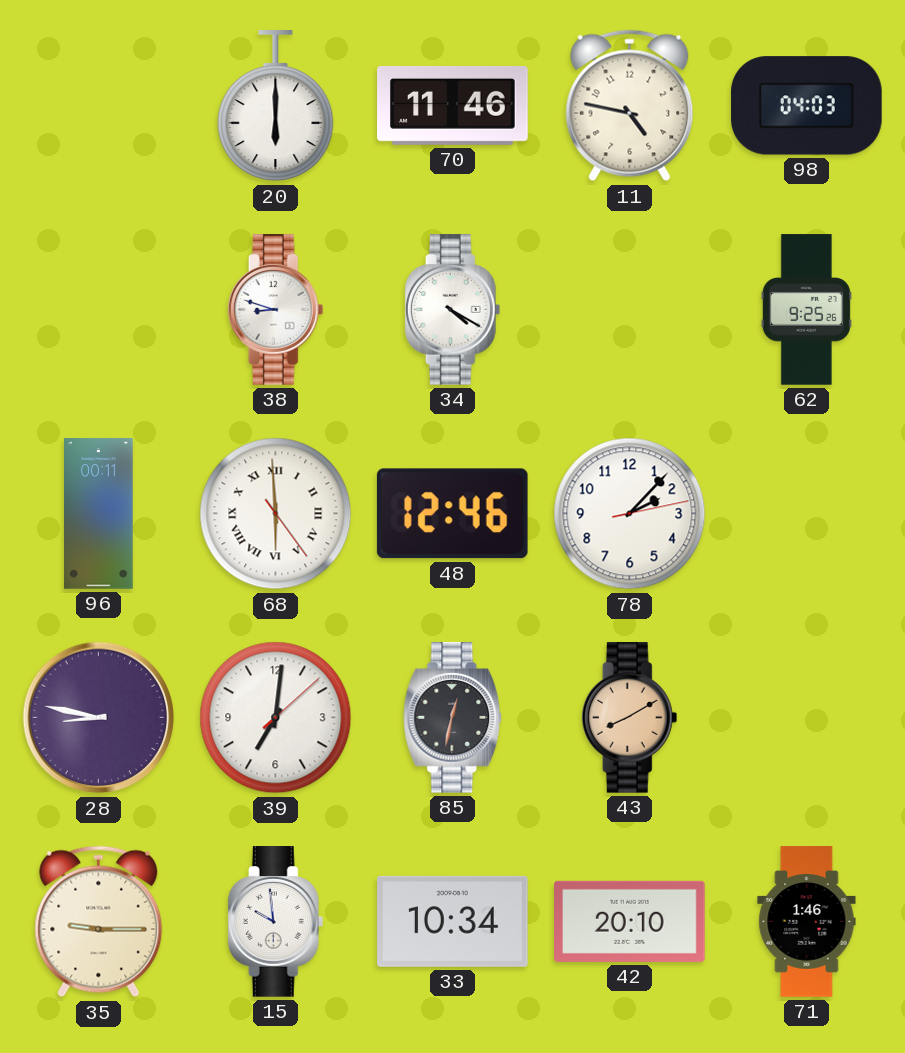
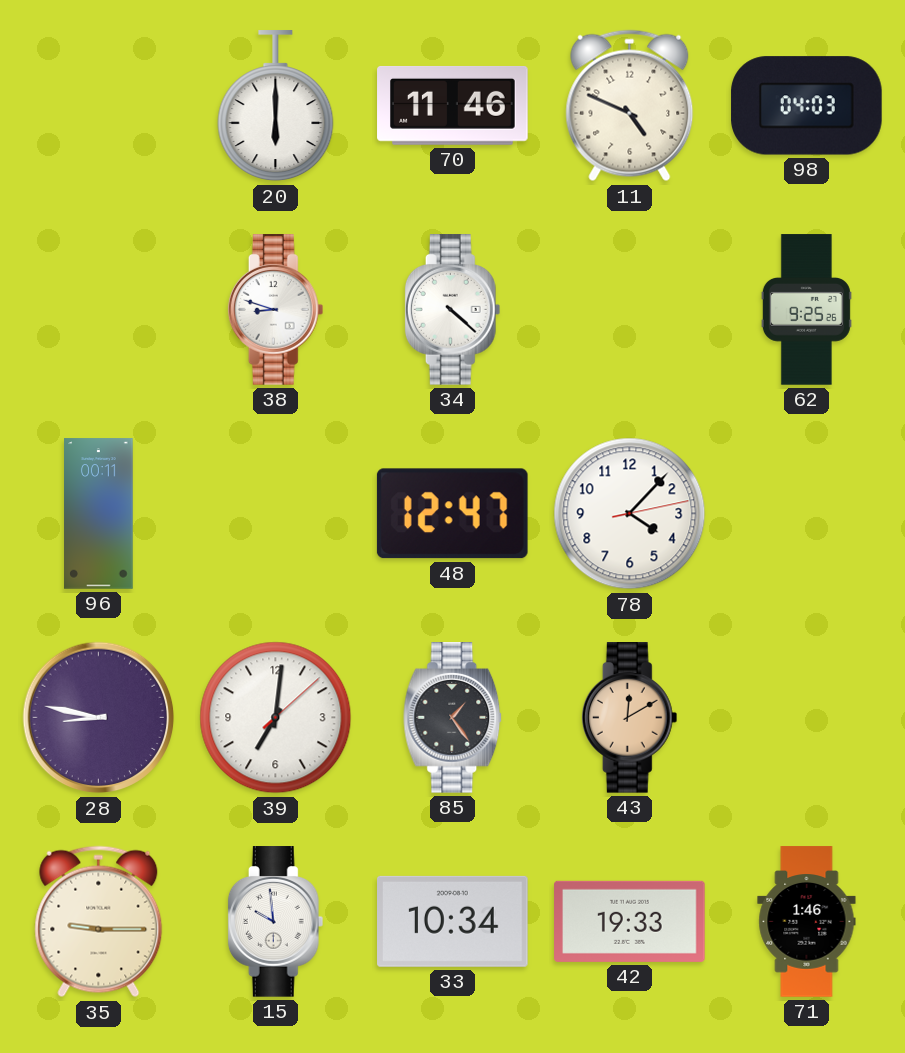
11: 4:47 -> 4:49
34: 4:20 -> 4:22
68: 5:59 -> none
48: 12:46 -> 12:47
78: 2:07 -> 4:07
85: 12:32 -> 1:24
43: 8:10 -> 12:10
42: 20:10 -> 19:33
